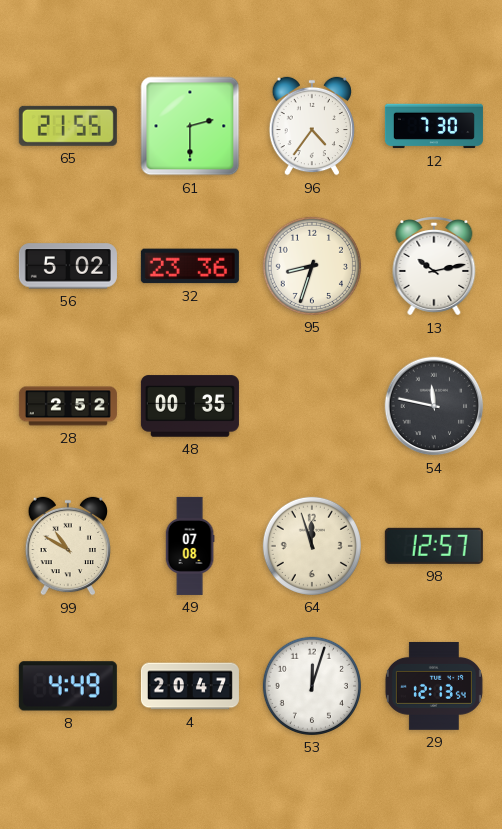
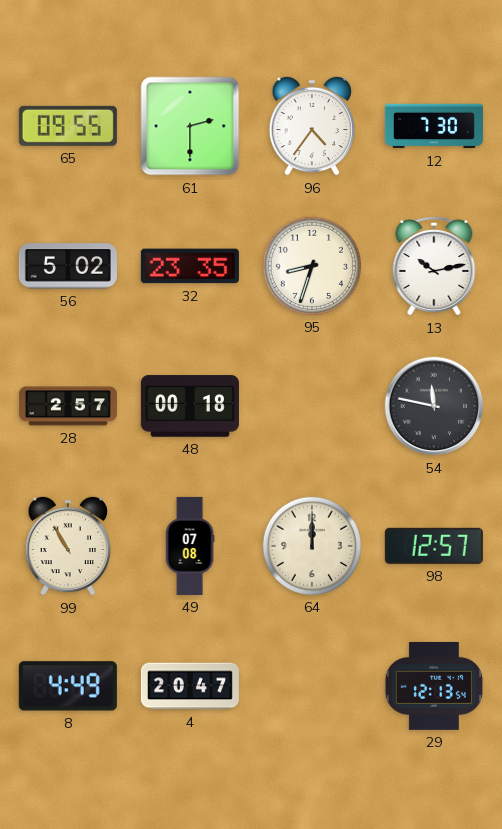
65: 21:55 -> 09:55
32: 23:36 -> 23:35
28: 2:52 -> 2:57
48: 00:35 -> 00:18
99: 10:50 -> 10:55
64: 11:57 -> 12:00
53: 12:03 -> none
